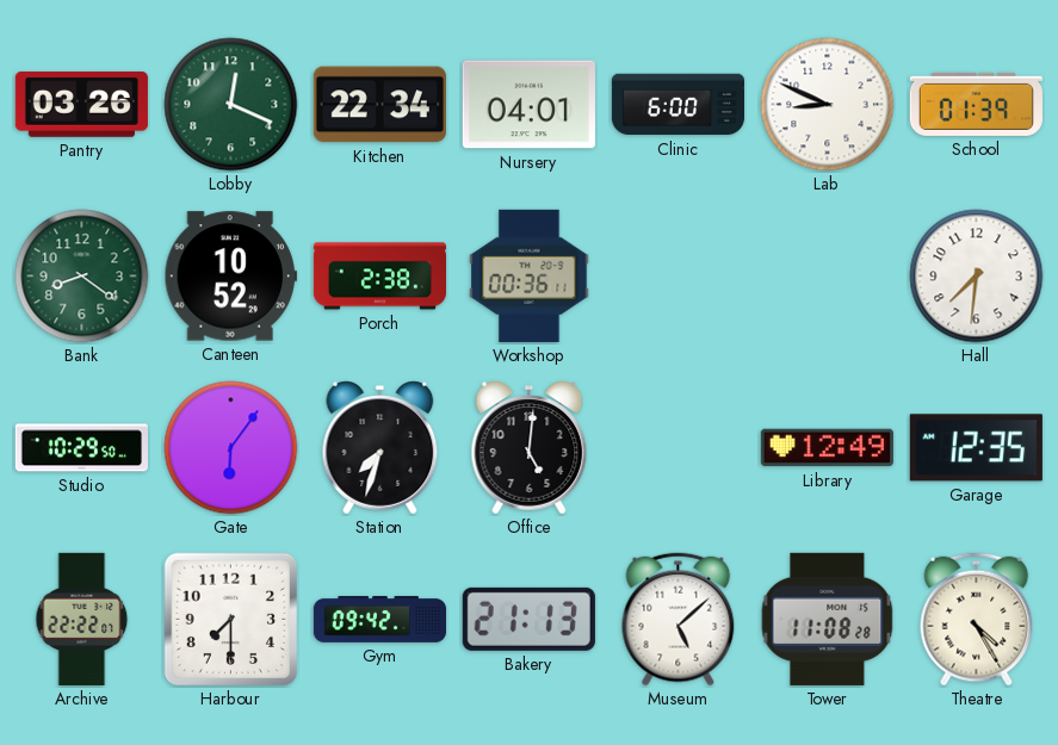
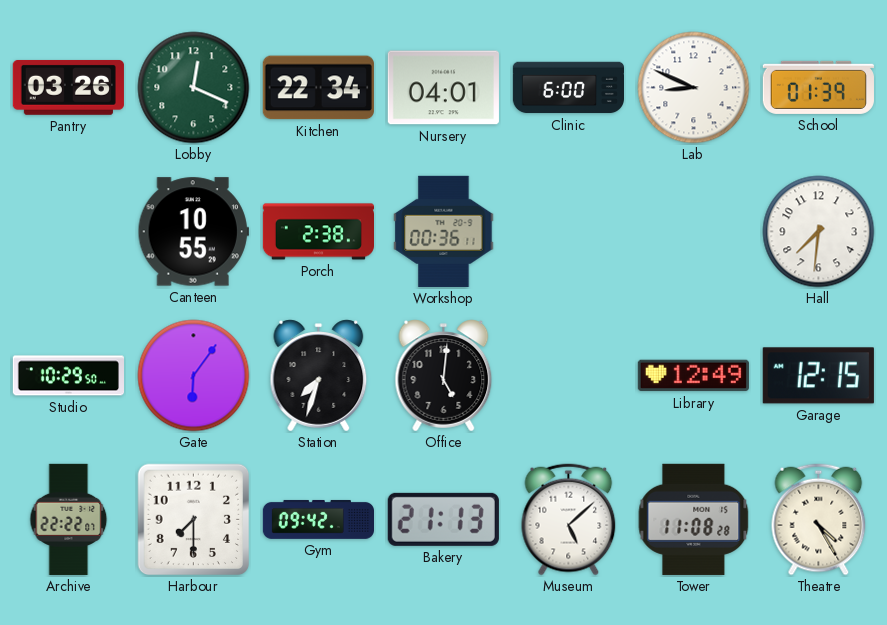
Bank: 8:21 -> none
Canteen: 10:52 -> 10:55
Garage: 12:35 -> 12:15
